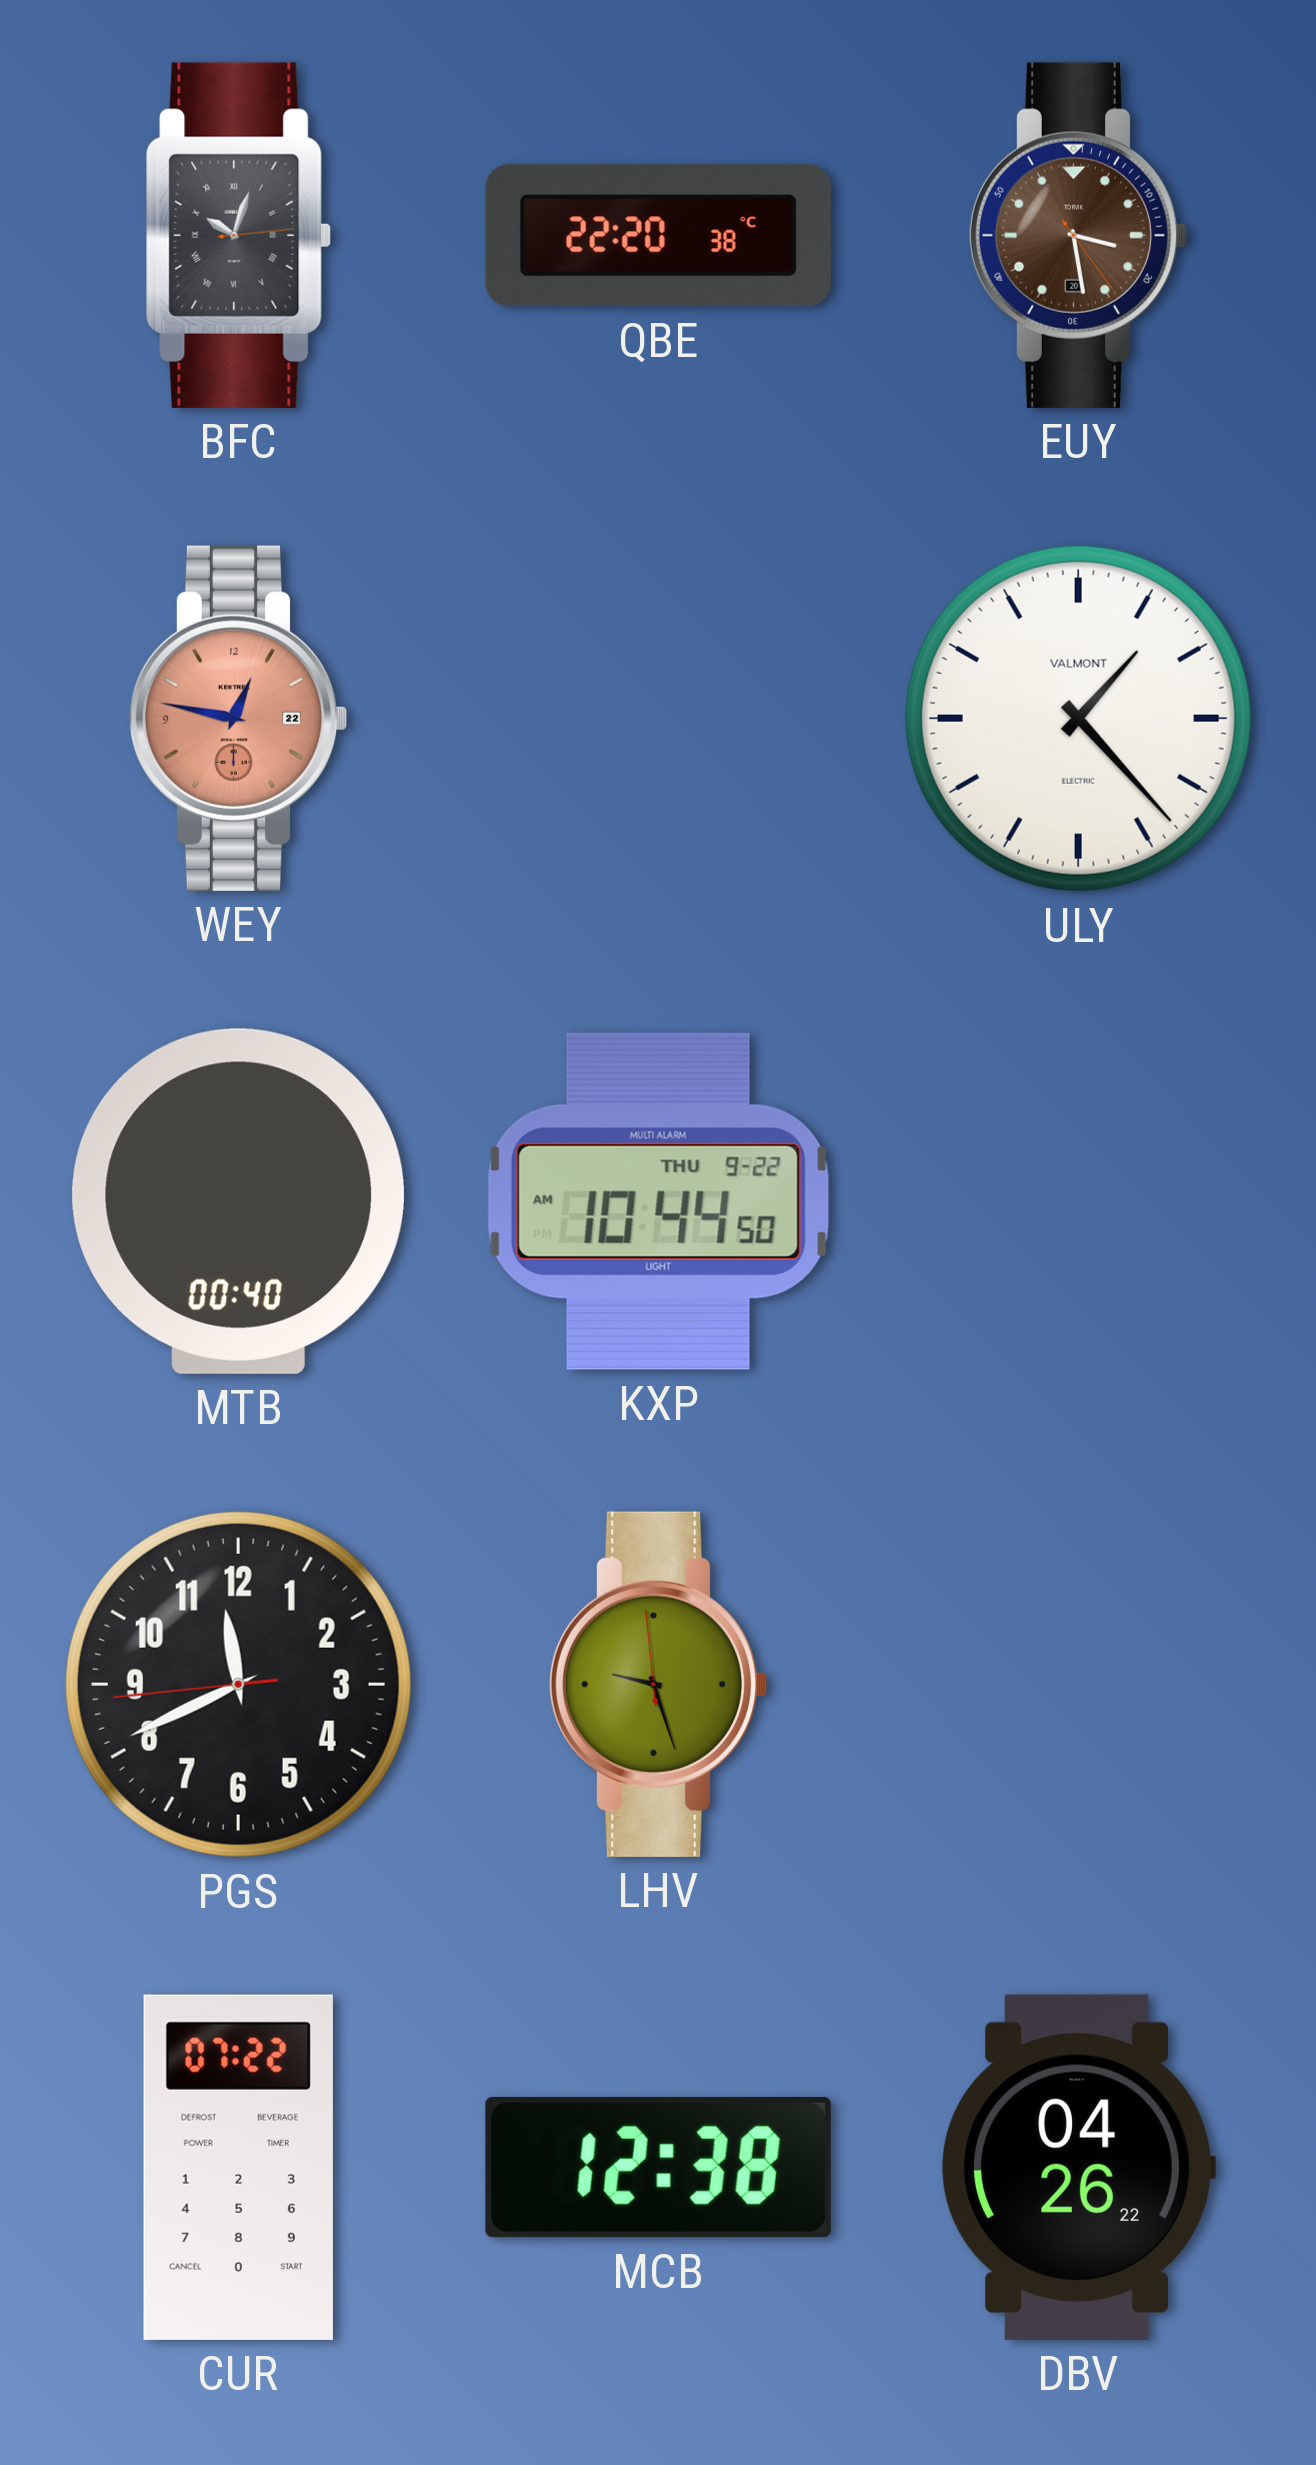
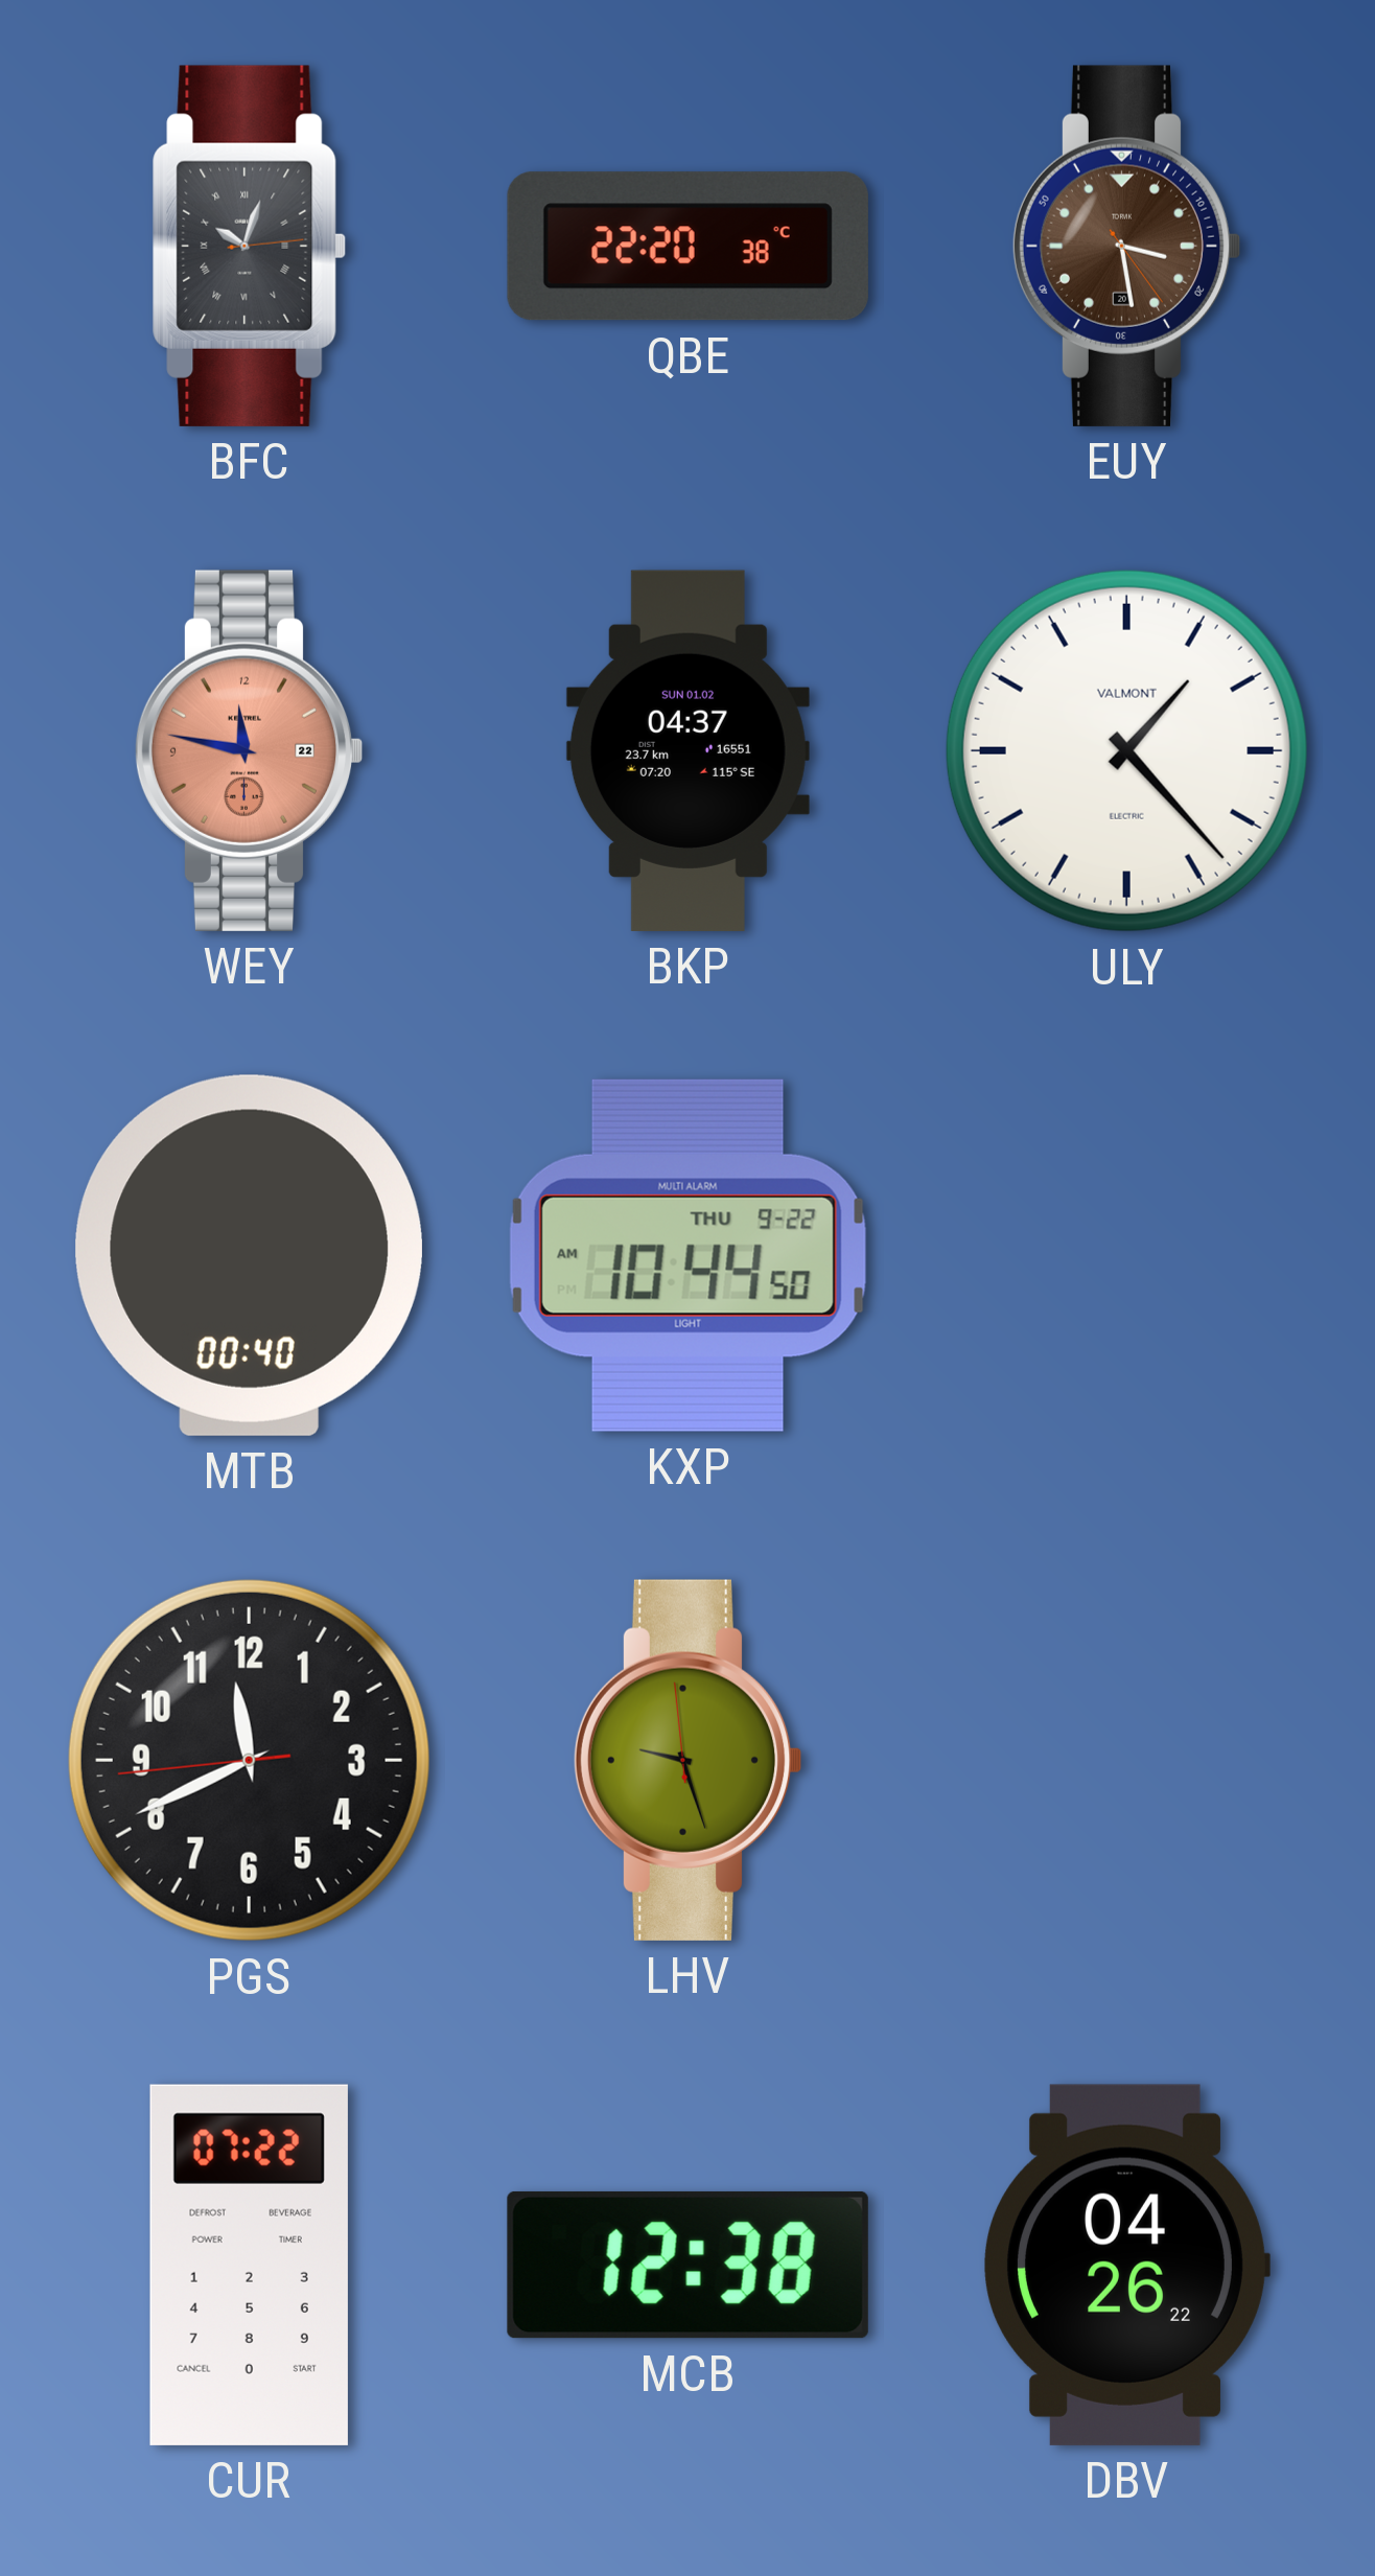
WEY: 12:47 -> 11:47
BKP: none -> 04:37
